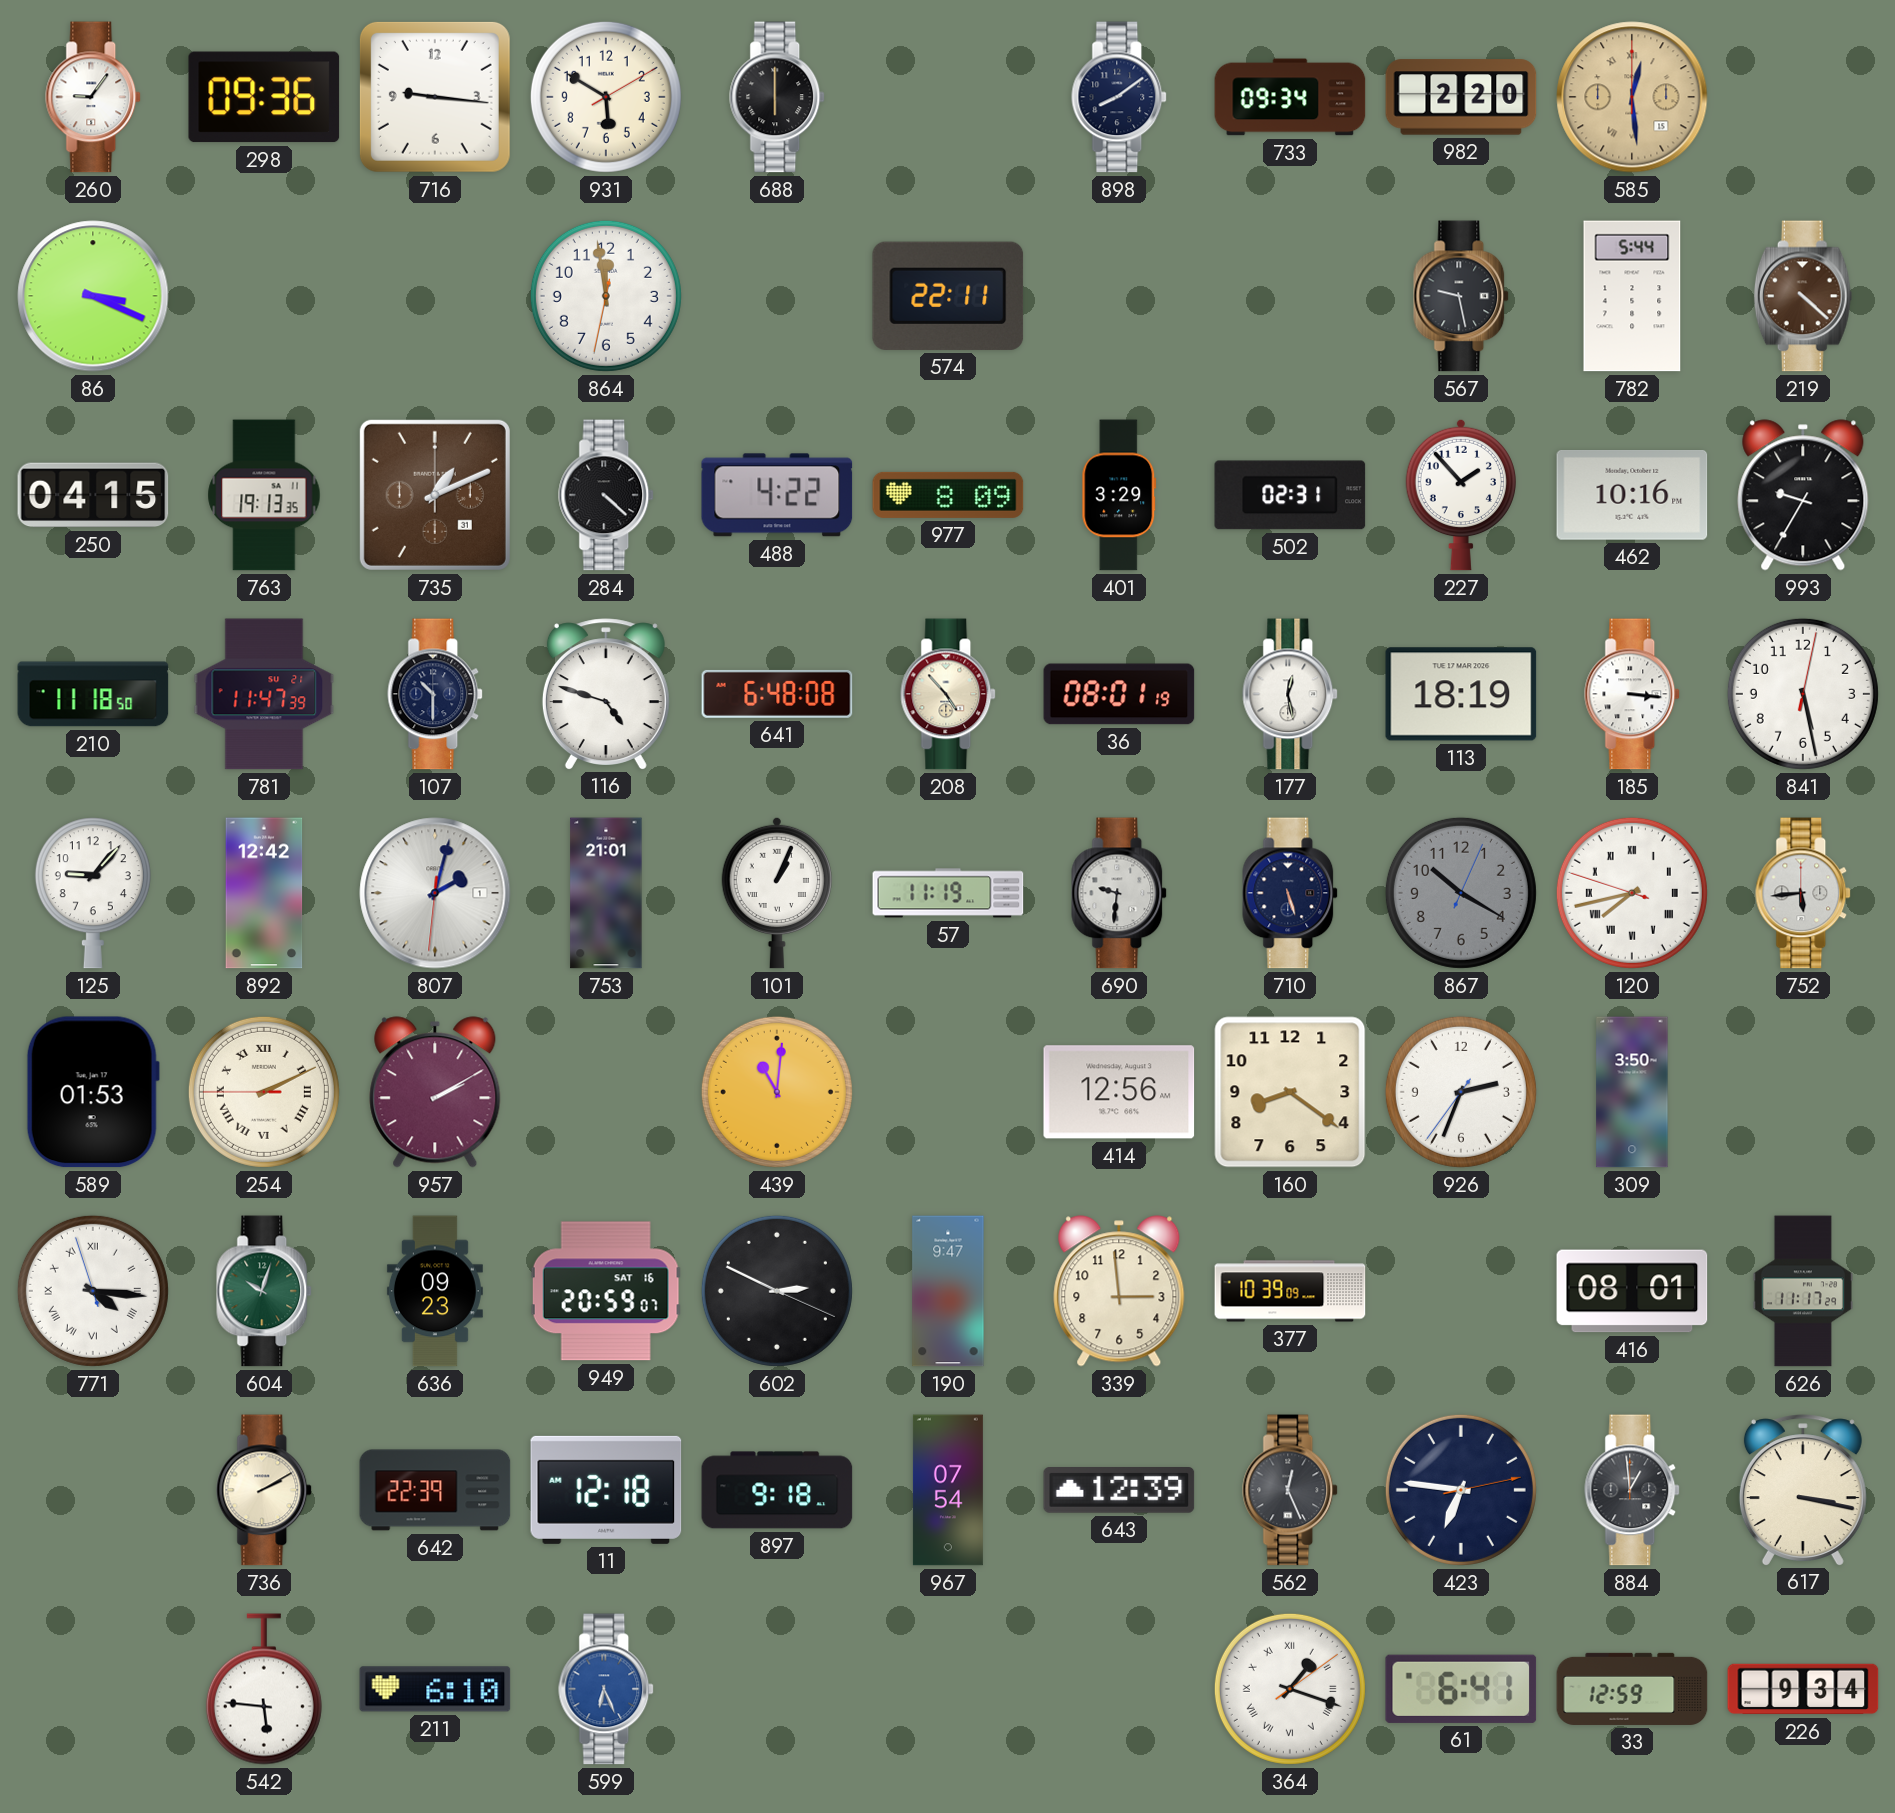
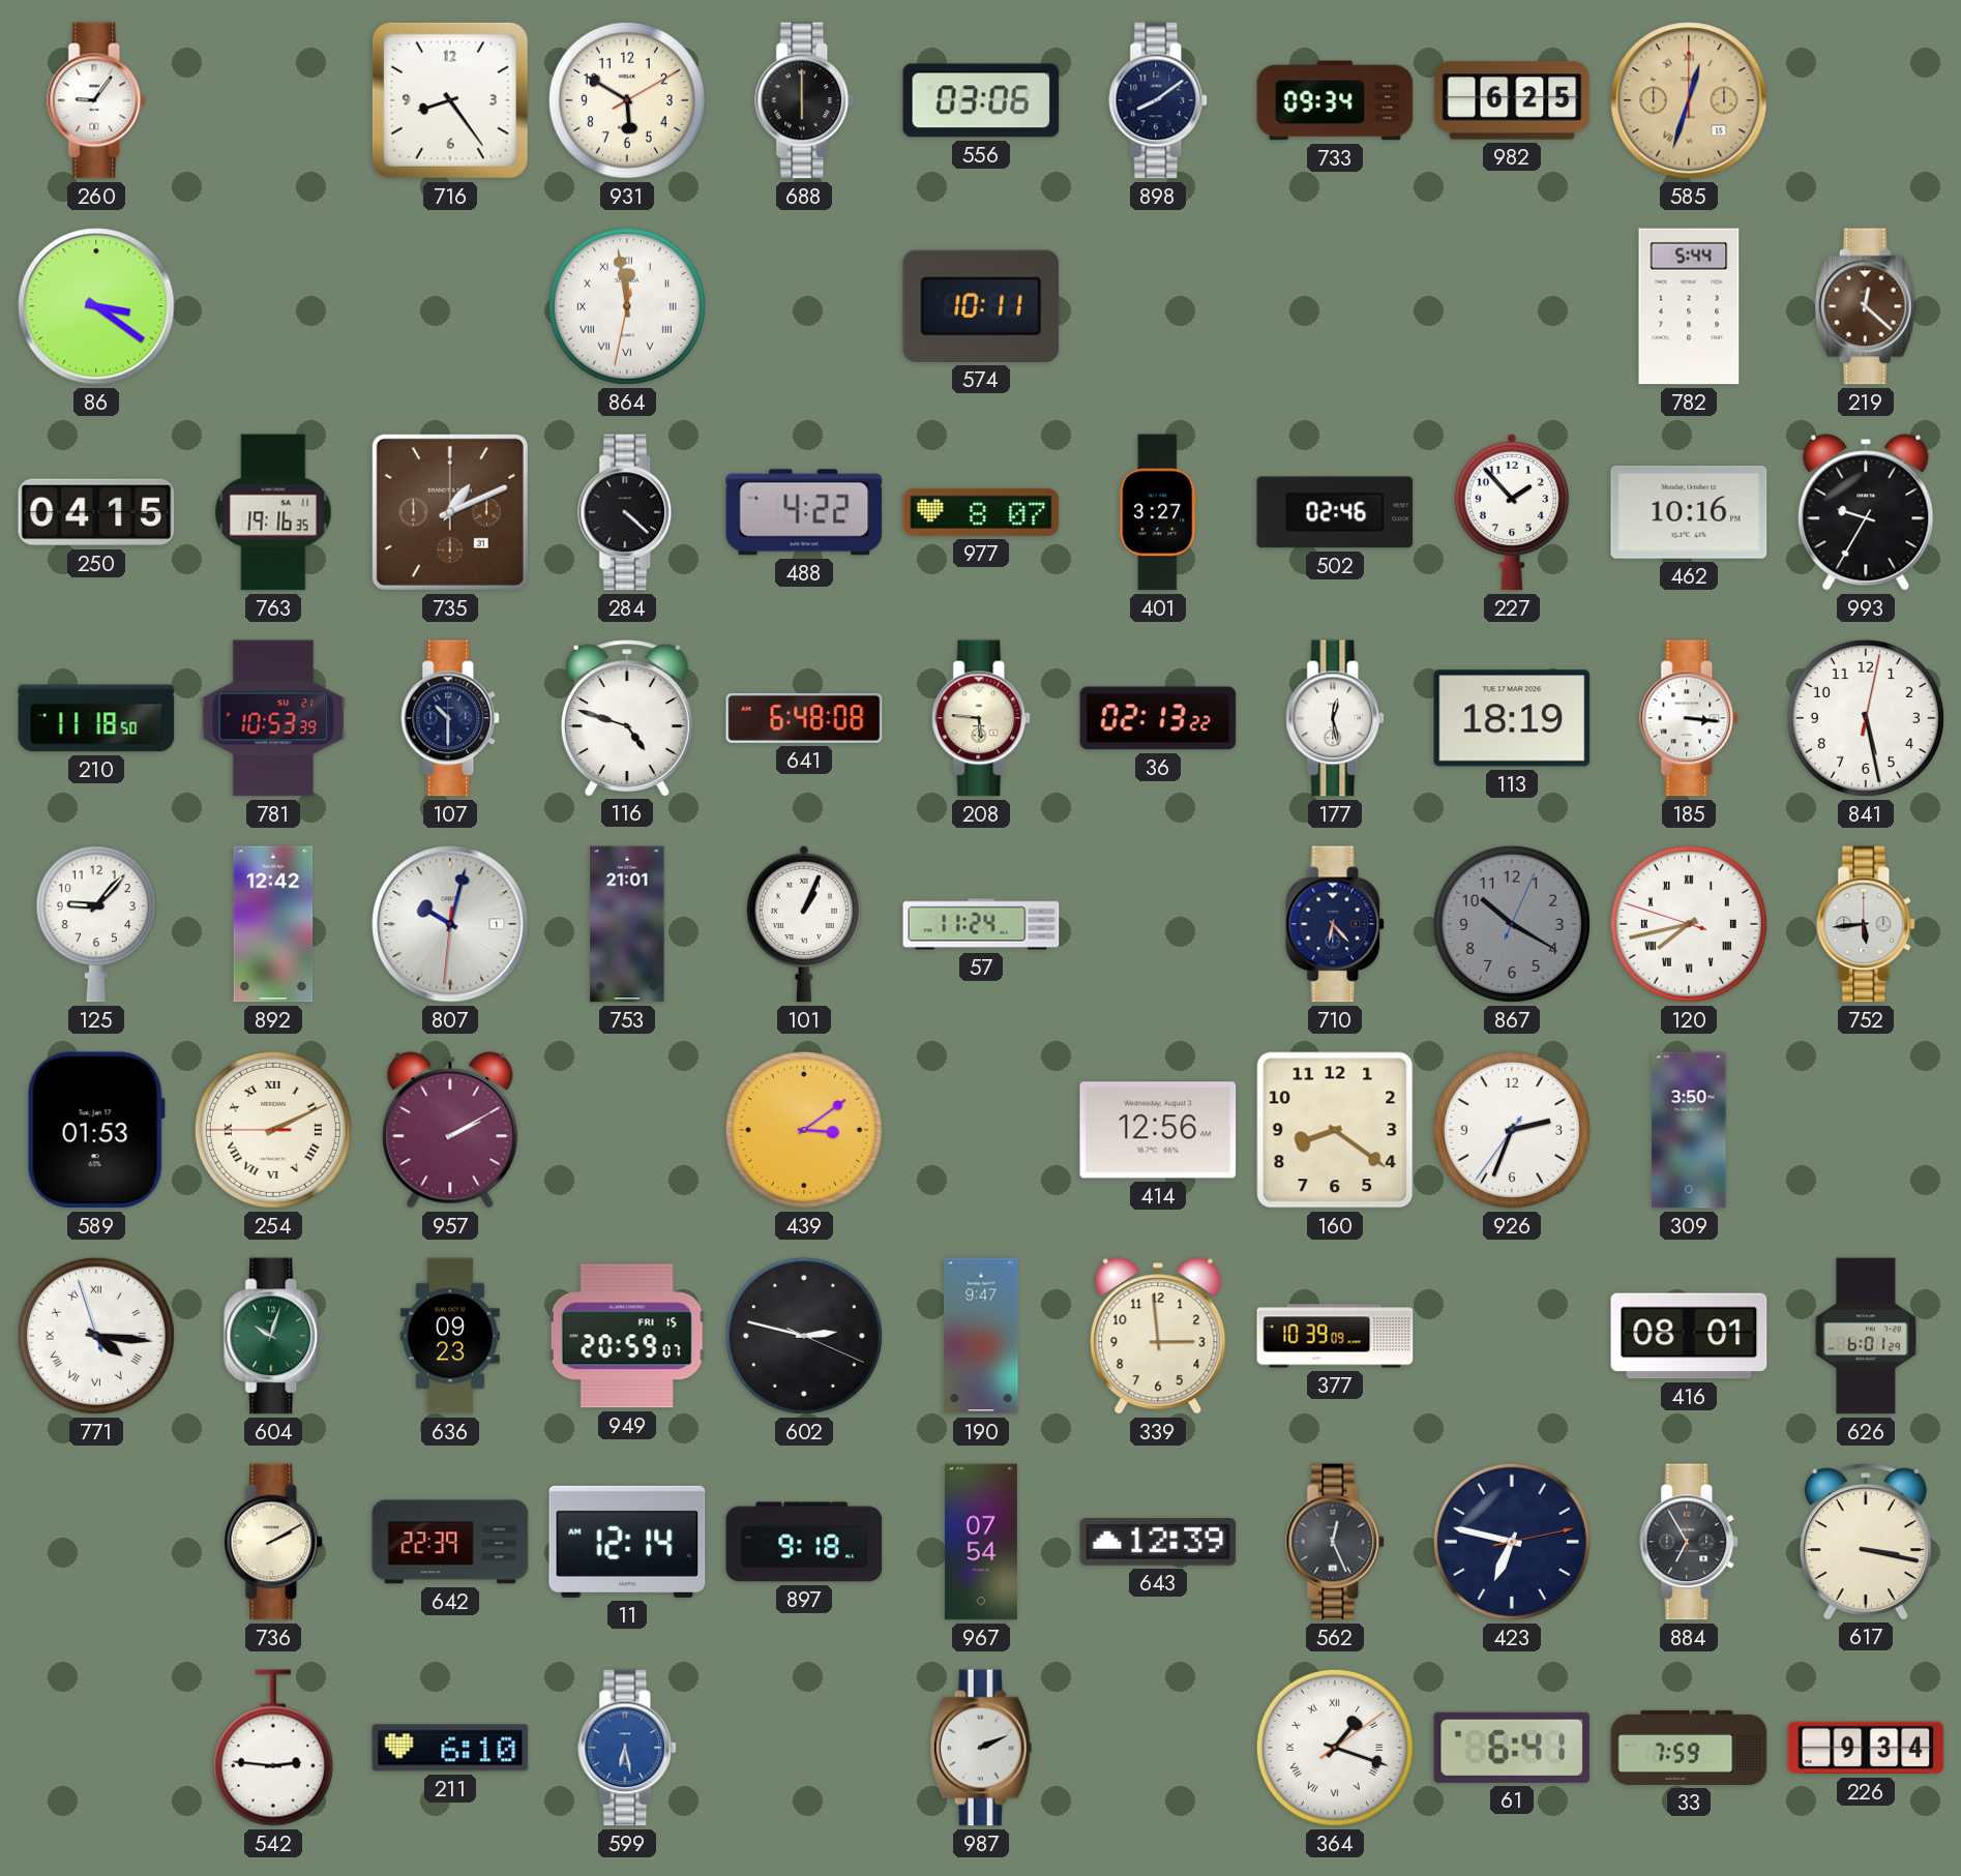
298: 09:36 -> none
716: 9:16 -> 8:24
556: none -> 03:06
982: 2:20 -> 6:25
585: 12:29 -> 12:33
86: 3:19 -> 3:21
864 numerals: Arabic -> Roman
574: 22:11 -> 10:11
567: 9:28 -> none
219: 4:22 -> 12:22
763: 19:13 -> 19:16
977: 8:09 -> 8:07
401: 3:29 -> 3:27
502: 02:31 -> 02:46
781: 11:47 -> 10:53
208: 4:53 -> 5:46
36: 08:01 -> 02:13
807: 2:02 -> 10:02
57: 11:19 -> 11:24
690: 9:31 -> none
710: 5:27 -> 6:23
439: 11:01 -> 3:09
949 date: SAT 16 -> FRI 15
602: 2:49 -> 2:47
626: 11:17 -> 6:01
11: 12:18 -> 12:14
423: 6:46 -> 6:47
884: 12:59 -> 6:55
542: 5:46 -> 2:46
599: 6:26 -> 6:28
987: none -> 2:11
33: 12:59 -> 7:59
